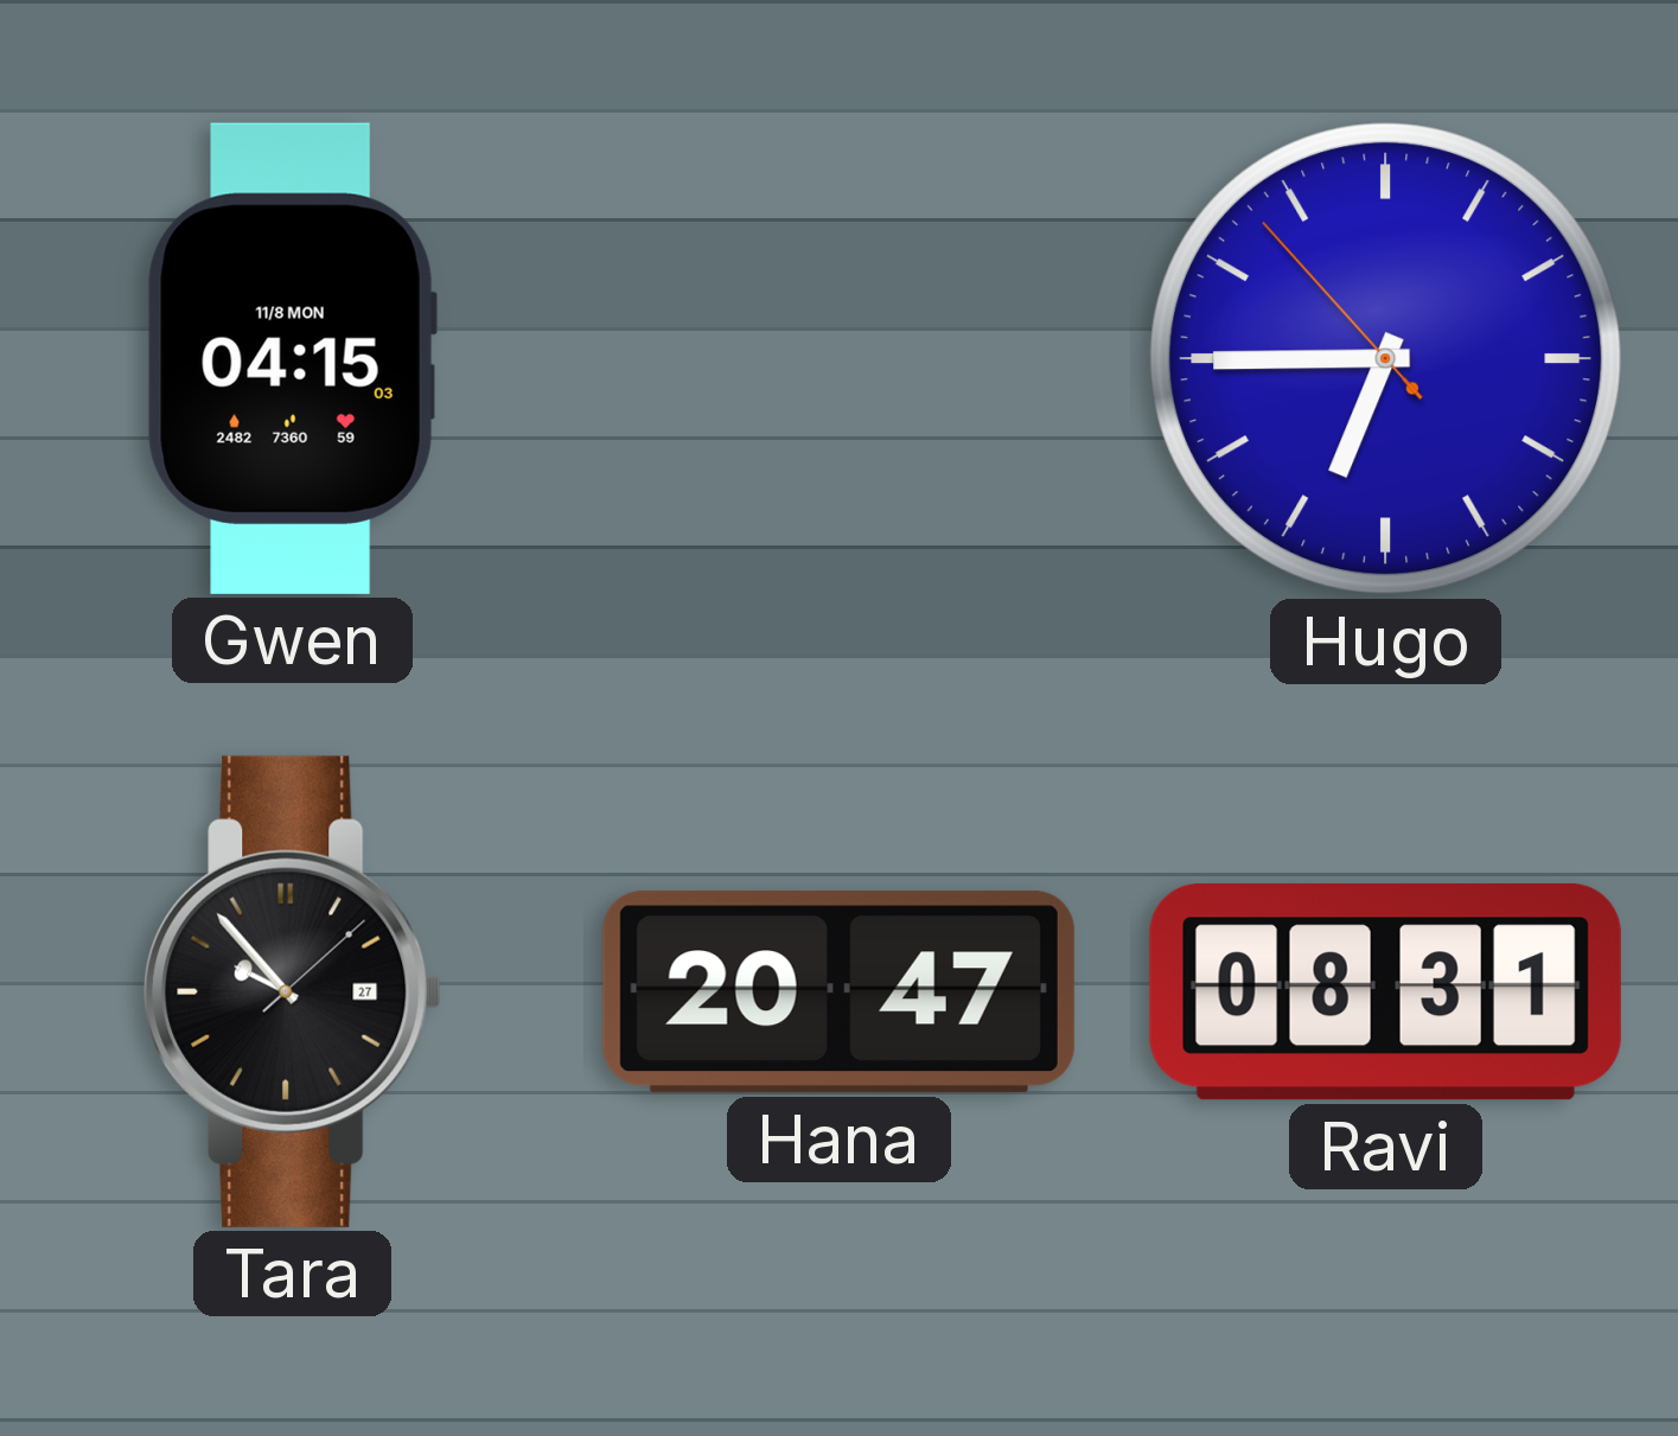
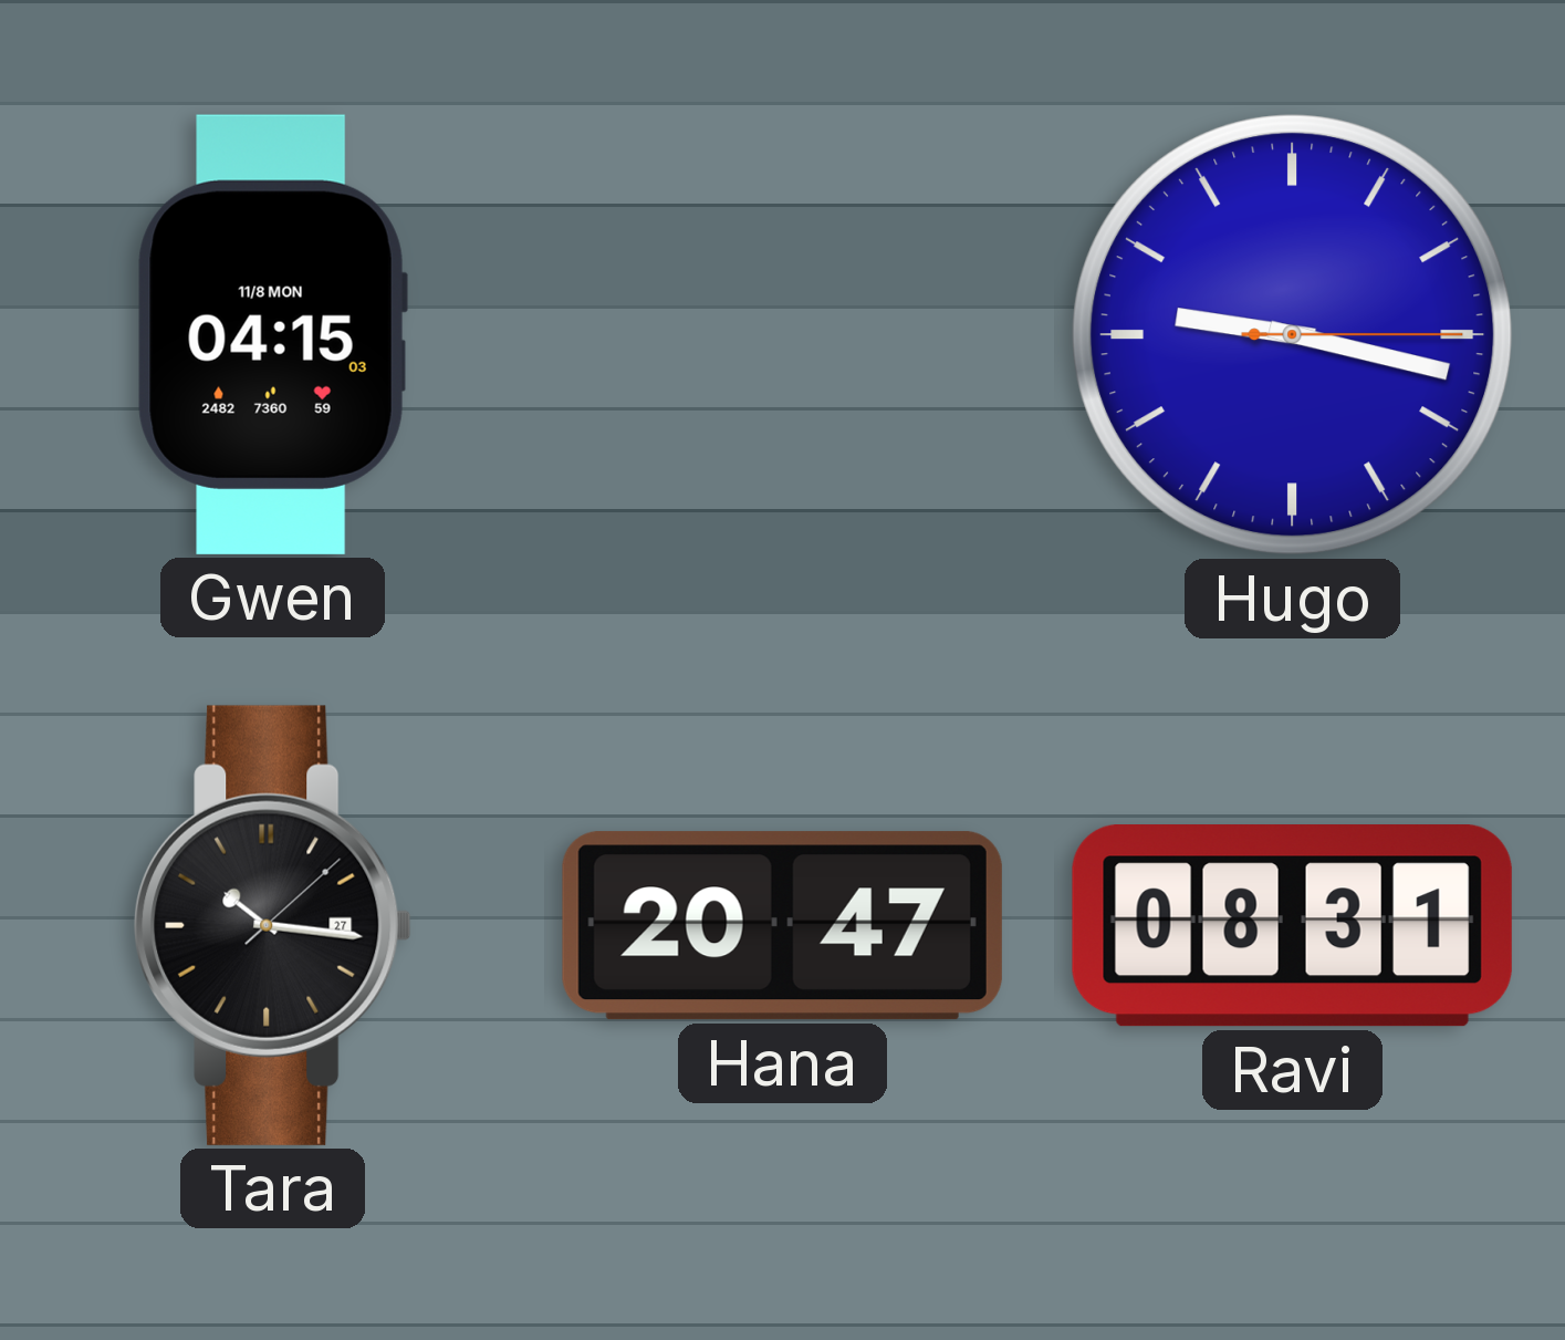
Hugo: 6:44 -> 9:17
Tara: 9:53 -> 10:16
